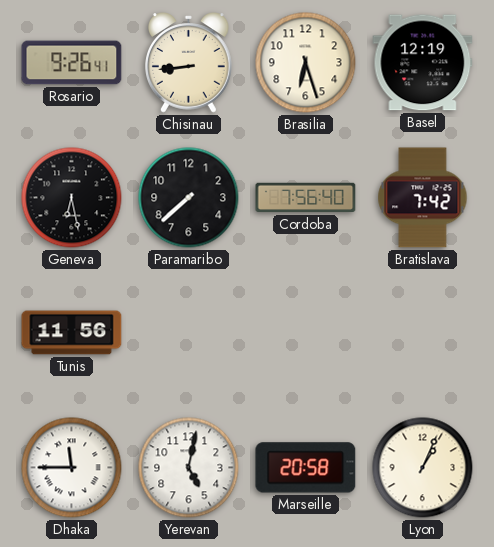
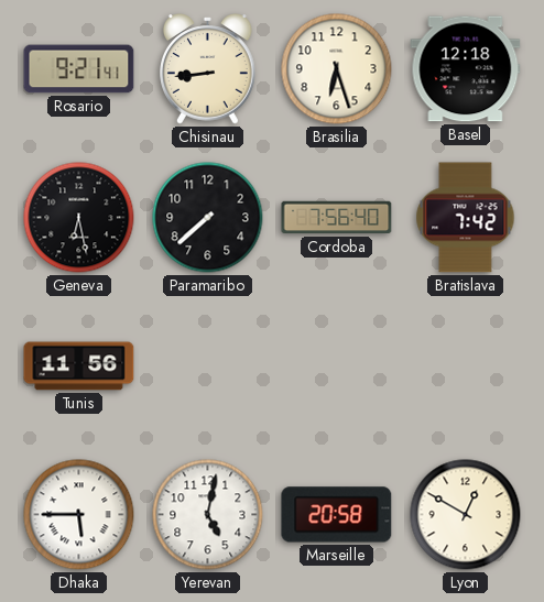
Rosario: 9:26 -> 9:21
Basel: 12:19 -> 12:18
Dhaka: 11:45 -> 5:45
Lyon: 1:04 -> 12:50
